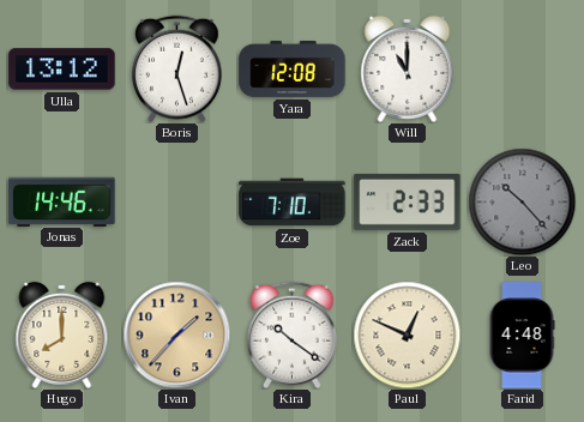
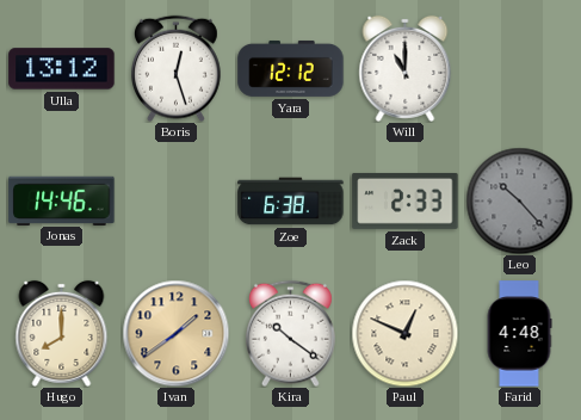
Yara: 12:08 -> 12:12
Zoe: 7:10 -> 6:38
Ivan: 1:37 -> 1:39
